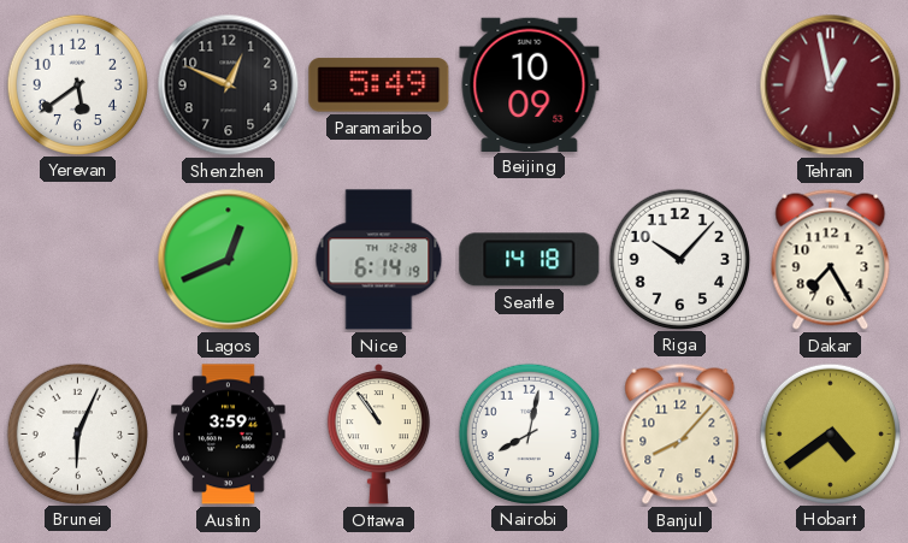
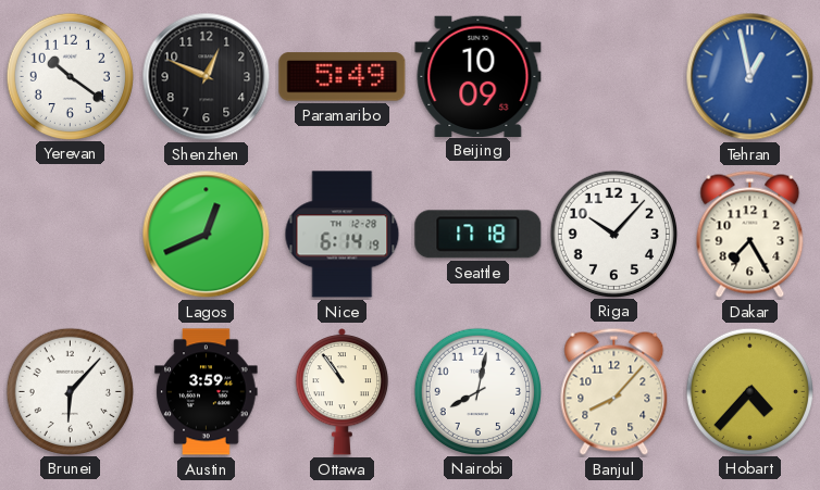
Yerevan: 5:39 -> 10:21
Tehran dial: burgundy -> blue
Seattle: 14:18 -> 17:18
Brunei: 6:04 -> 6:07
Hobart: 4:39 -> 4:37
